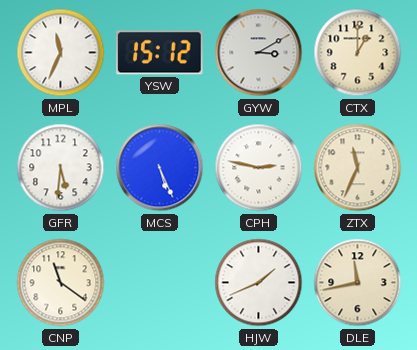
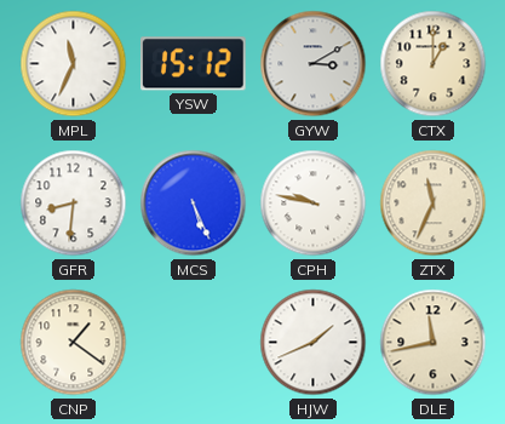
GFR: 5:31 -> 8:31
CPH: 2:47 -> 9:47
CNP: 11:21 -> 1:21
